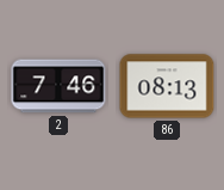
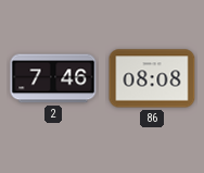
86: 08:13 -> 08:08
